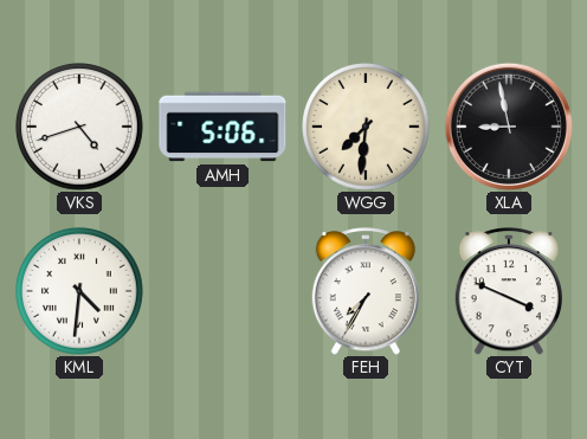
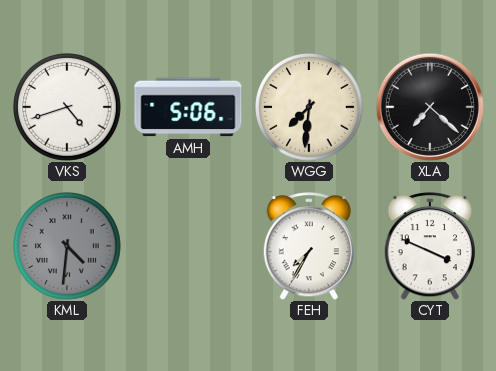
XLA: 8:58 -> 7:22
KML dial: white -> grey
